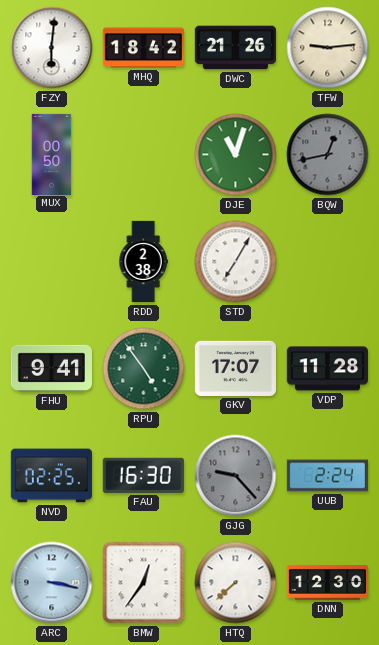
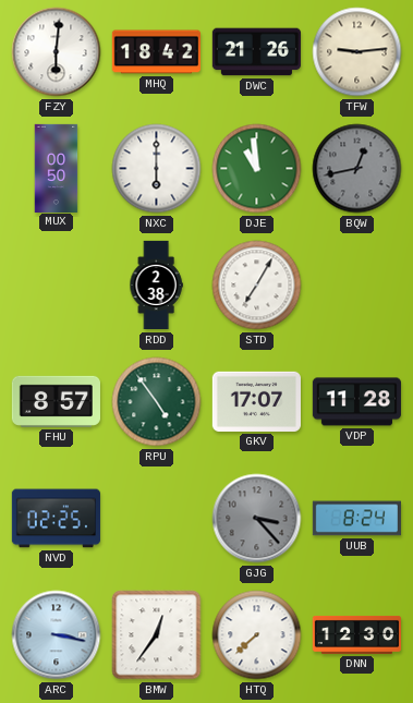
NXC: none -> 6:00
DJE: 11:03 -> 10:59
FHU: 9:41 -> 8:57
FAU: 16:30 -> none
GJG: 9:23 -> 3:23
UUB: 2:24 -> 8:24
